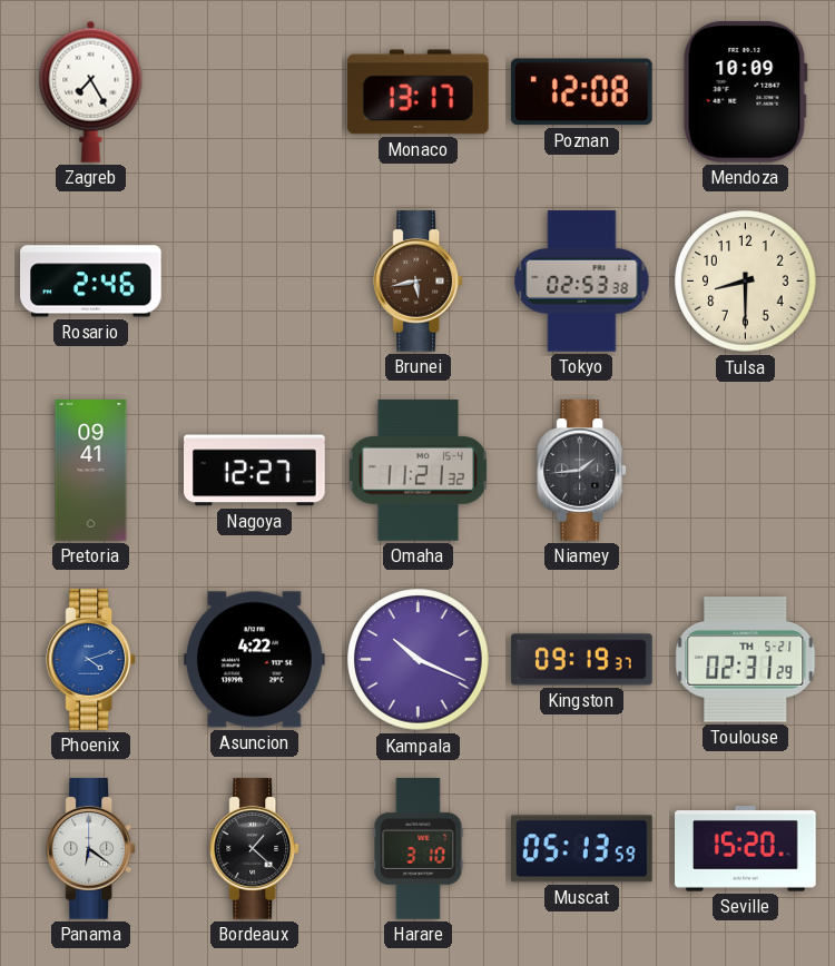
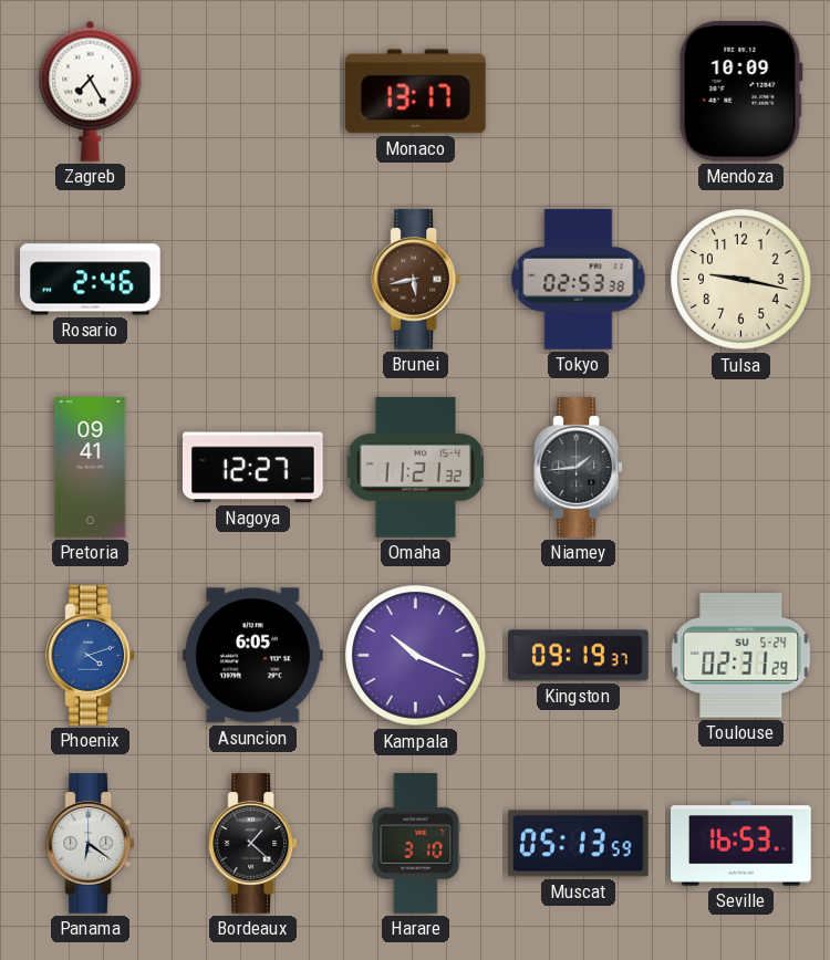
Poznan: 12:08 -> none
Tulsa: 8:30 -> 9:17
Asuncion: 4:22 -> 6:05
Toulouse date: TH 5-21 -> SU 5-24
Seville: 15:20 -> 16:53
